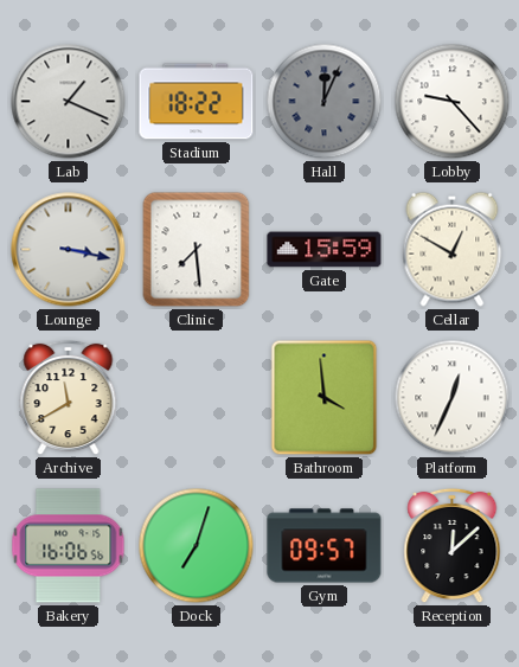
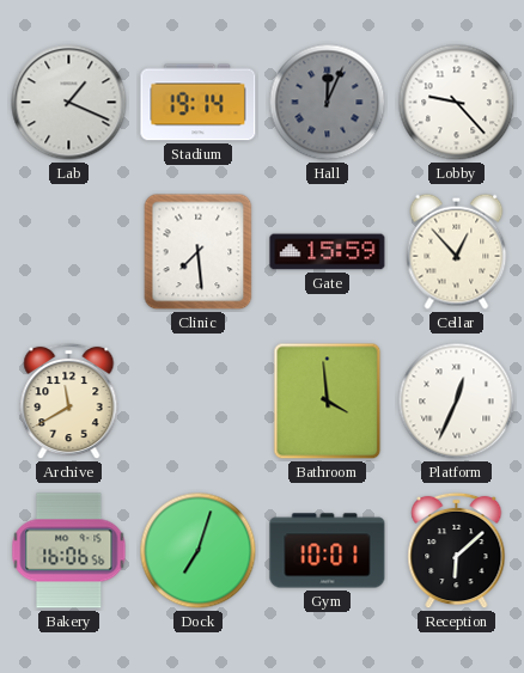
Stadium: 18:22 -> 19:14
Lounge: 3:17 -> none
Cellar: 12:50 -> 12:53
Gym: 09:57 -> 10:01
Reception: 12:08 -> 6:08
